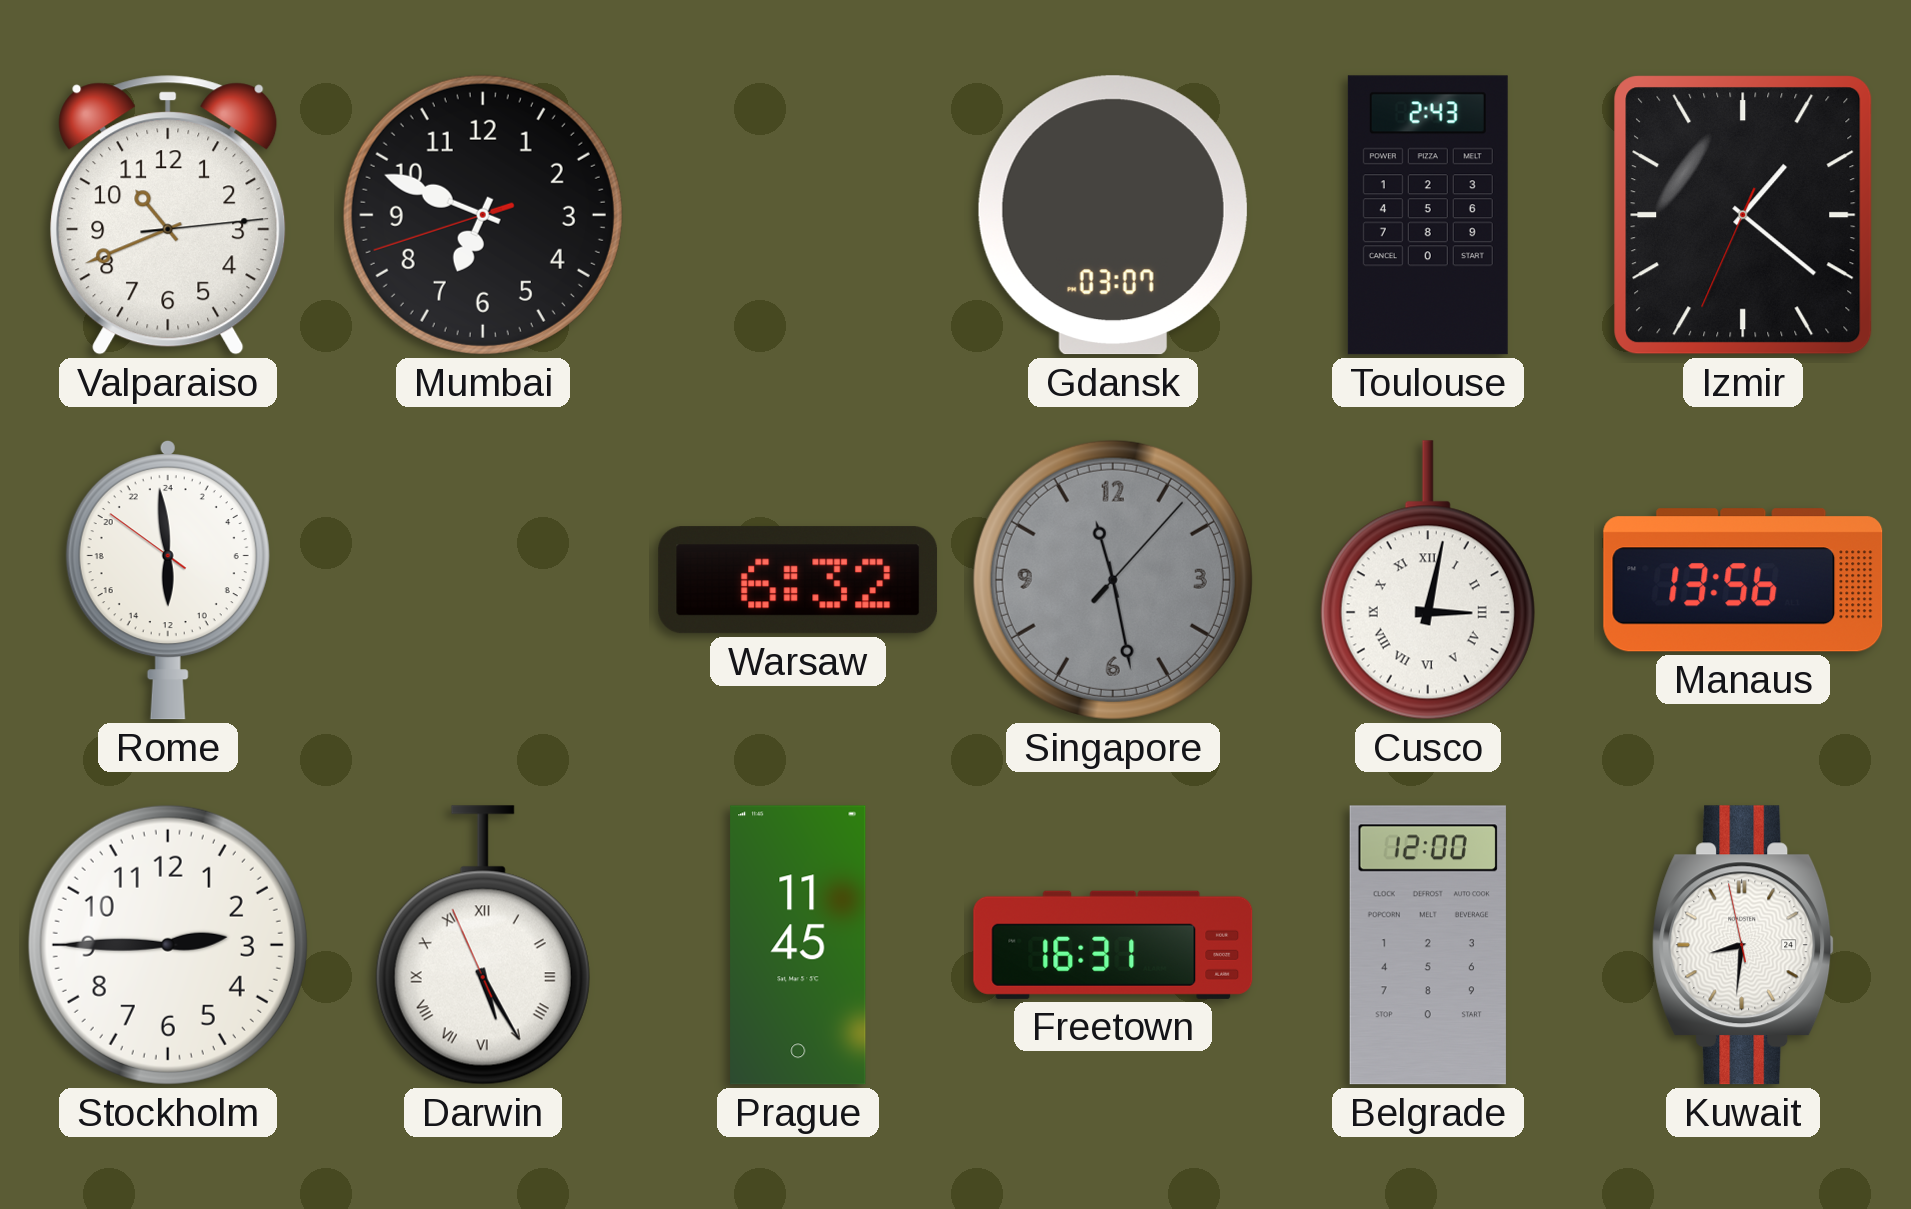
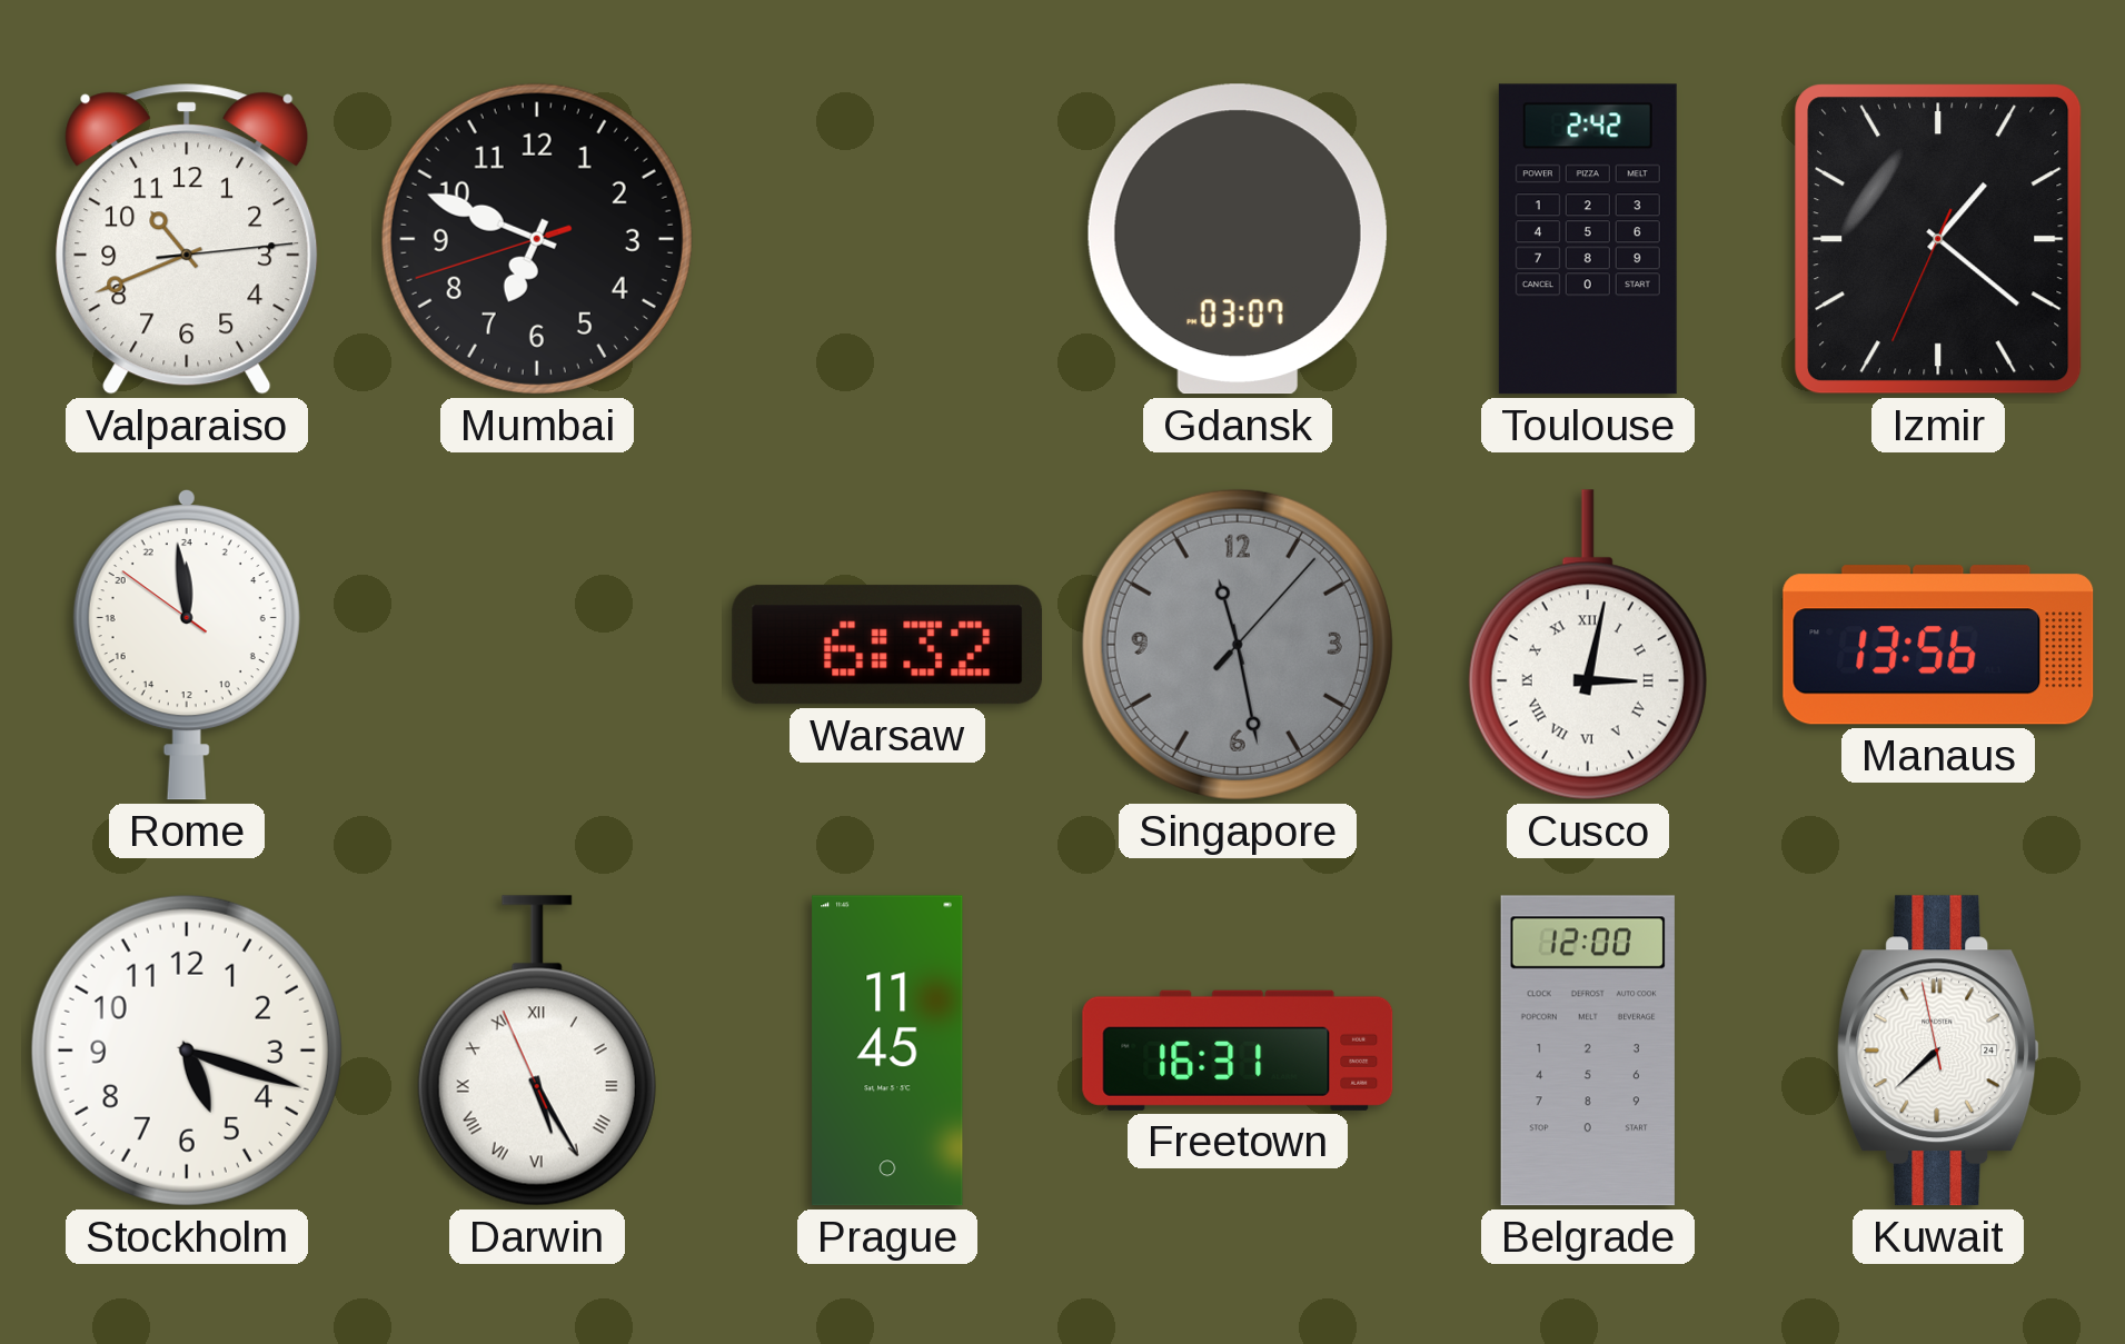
Toulouse: 2:43 -> 2:42
Rome: 11:58 -> 23:58
Stockholm: 2:45 -> 5:18
Kuwait: 8:30 -> 7:37
